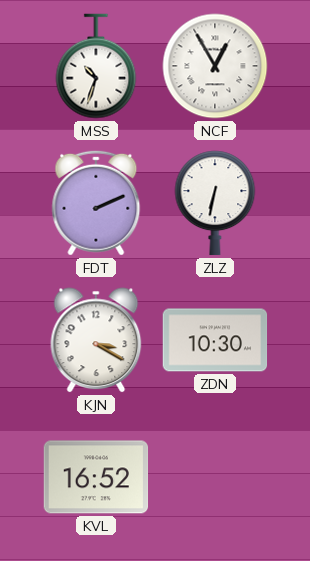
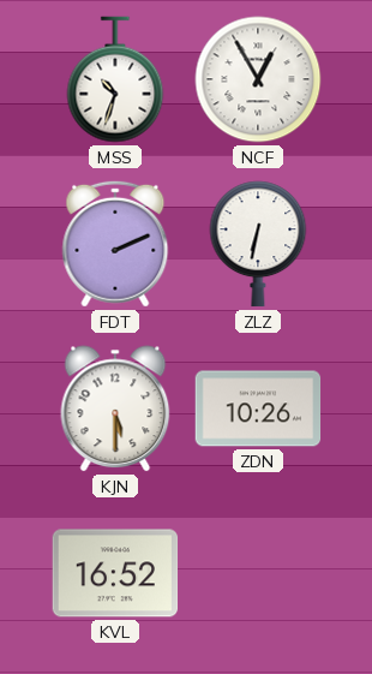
KJN: 3:20 -> 5:30
ZDN: 10:30 -> 10:26
